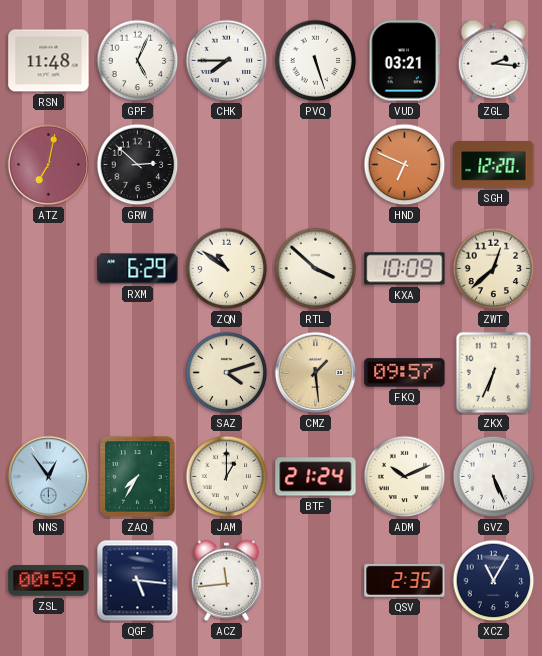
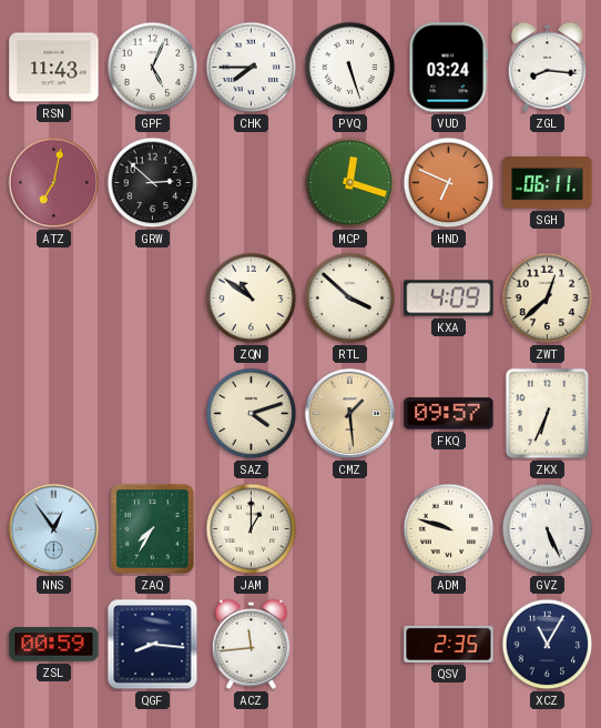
RSN: 11:48 -> 11:43
VUD: 03:21 -> 03:24
ZGL: 2:16 -> 8:16
MCP: none -> 12:18
SGH: 12:20 -> 06:11
RXM: 6:29 -> none
KXA: 10:09 -> 4:09
BTF: 21:24 -> none
ADM: 10:11 -> 9:48
QGF: 5:16 -> 8:16
